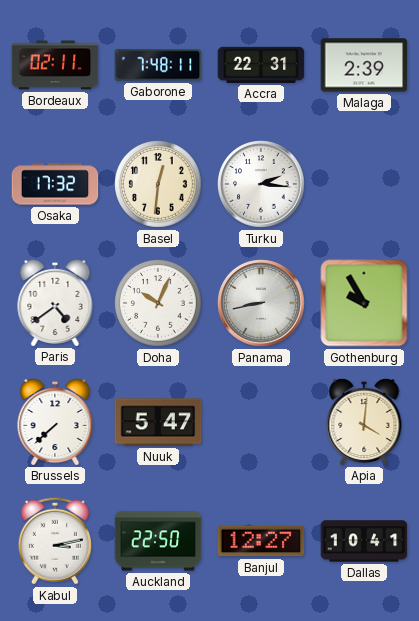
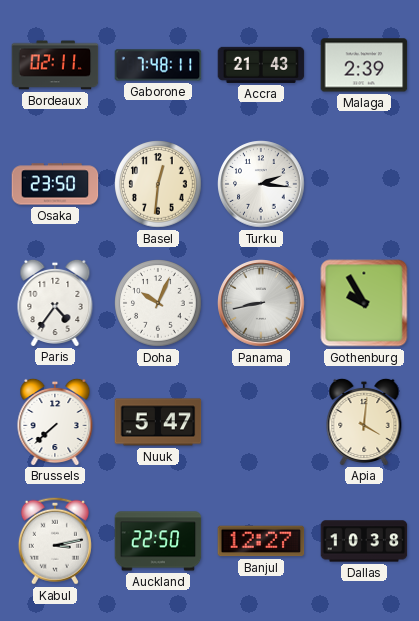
Accra: 22:31 -> 21:43
Osaka: 17:32 -> 23:50
Paris: 4:39 -> 4:36
Dallas: 10:41 -> 10:38
